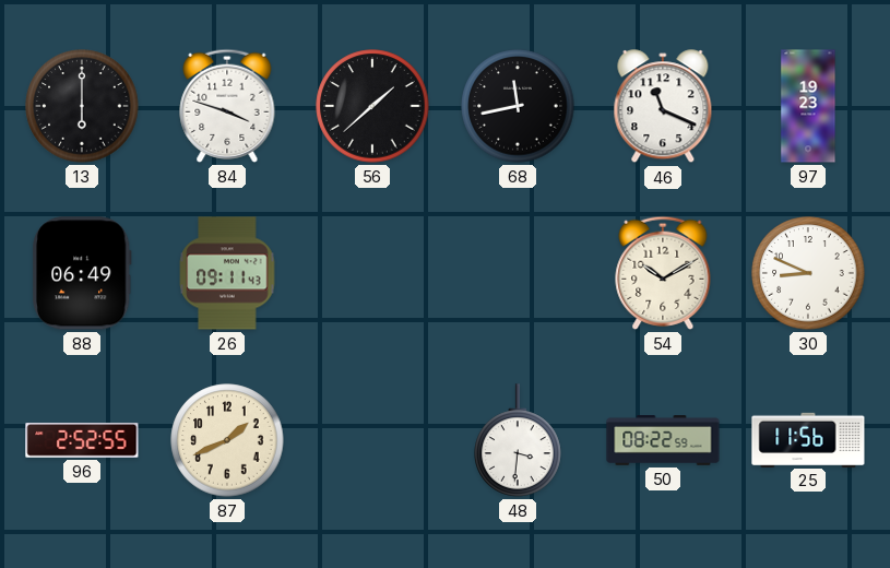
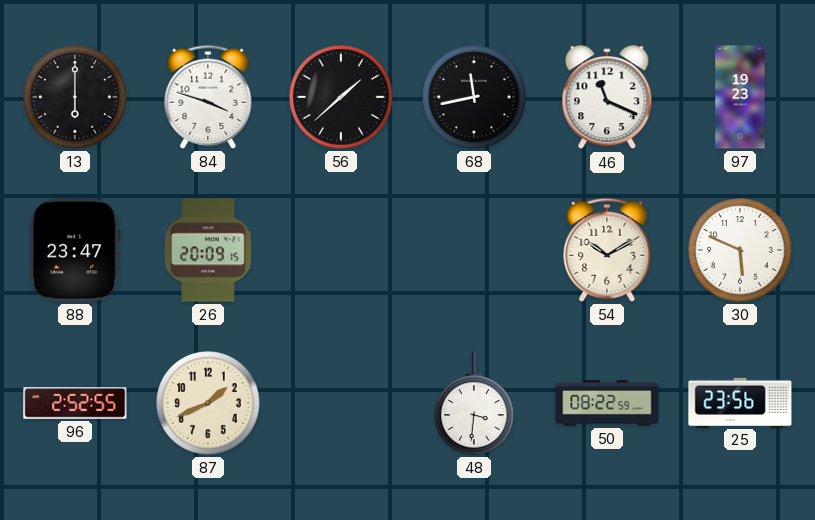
88: 06:49 -> 23:47
26: 09:11 -> 20:09
30: 8:49 -> 5:49
25: 11:56 -> 23:56
